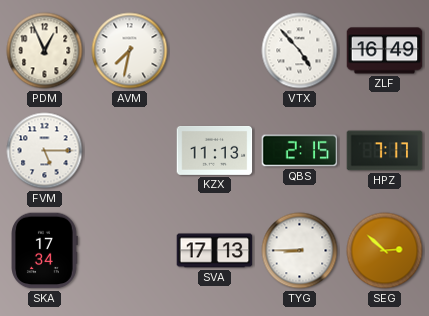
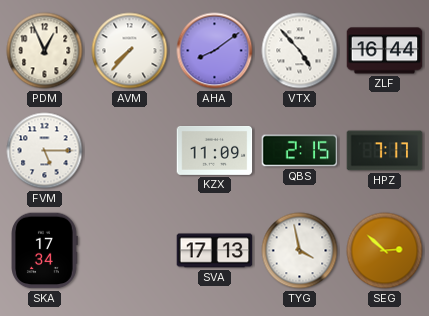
AVM: 7:32 -> 7:37
AHA: none -> 8:09
ZLF: 16:49 -> 16:44
KZX: 11:13 -> 11:09
TYG: 8:45 -> 3:58
